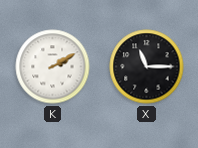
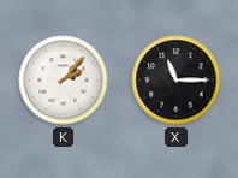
K: 2:10 -> 2:07
